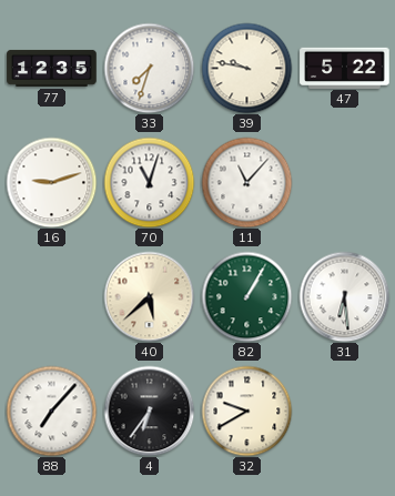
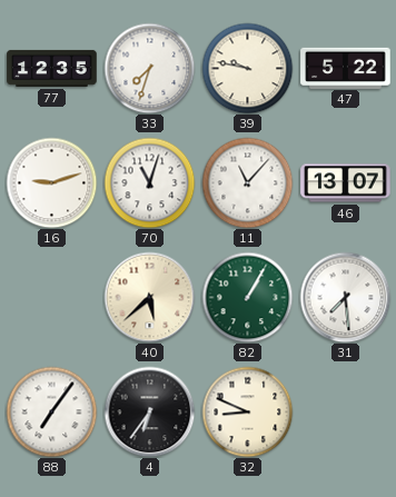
46: none -> 13:07
31: 6:29 -> 7:29
88: 7:07 -> 7:06
32: 9:40 -> 8:49
